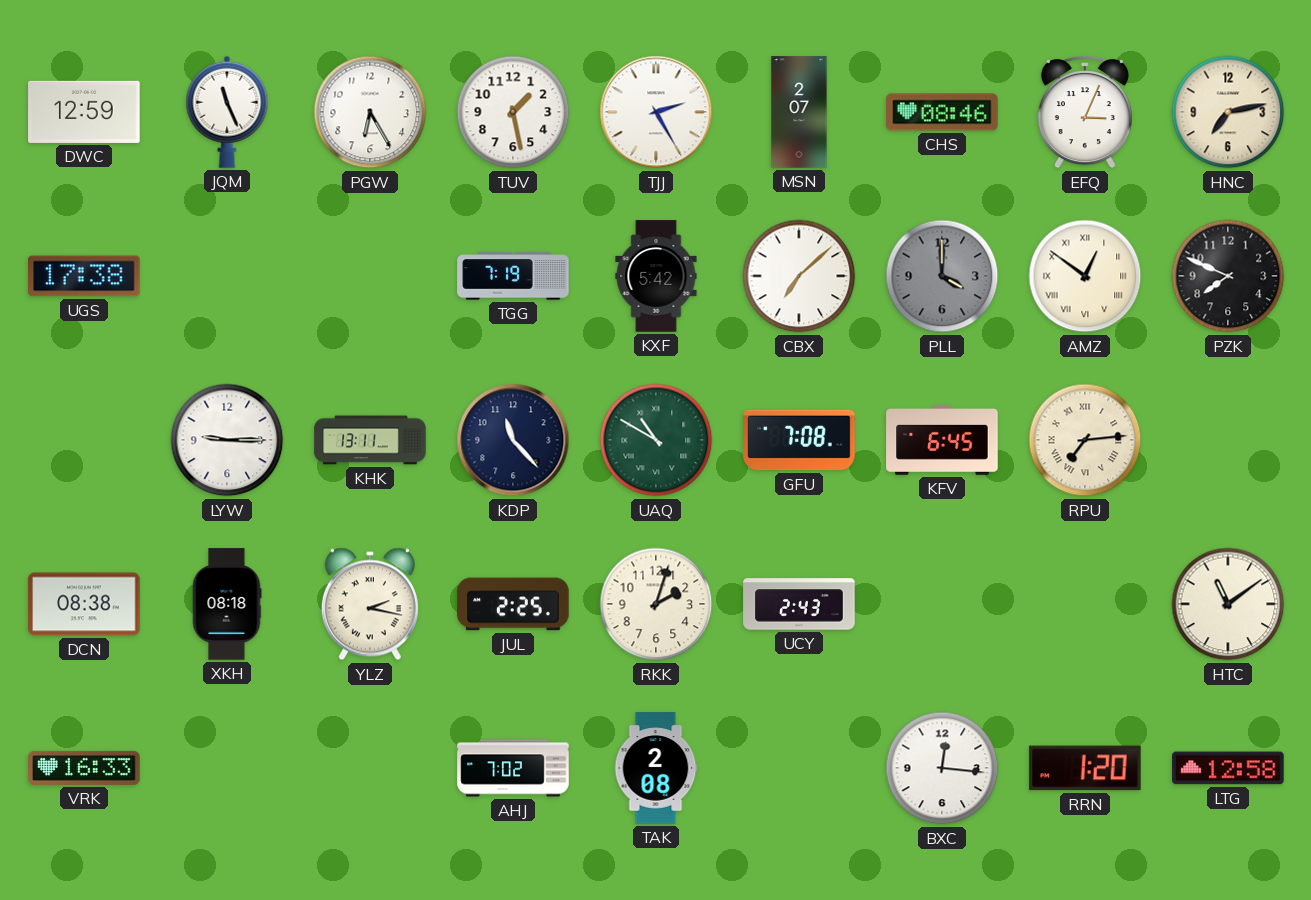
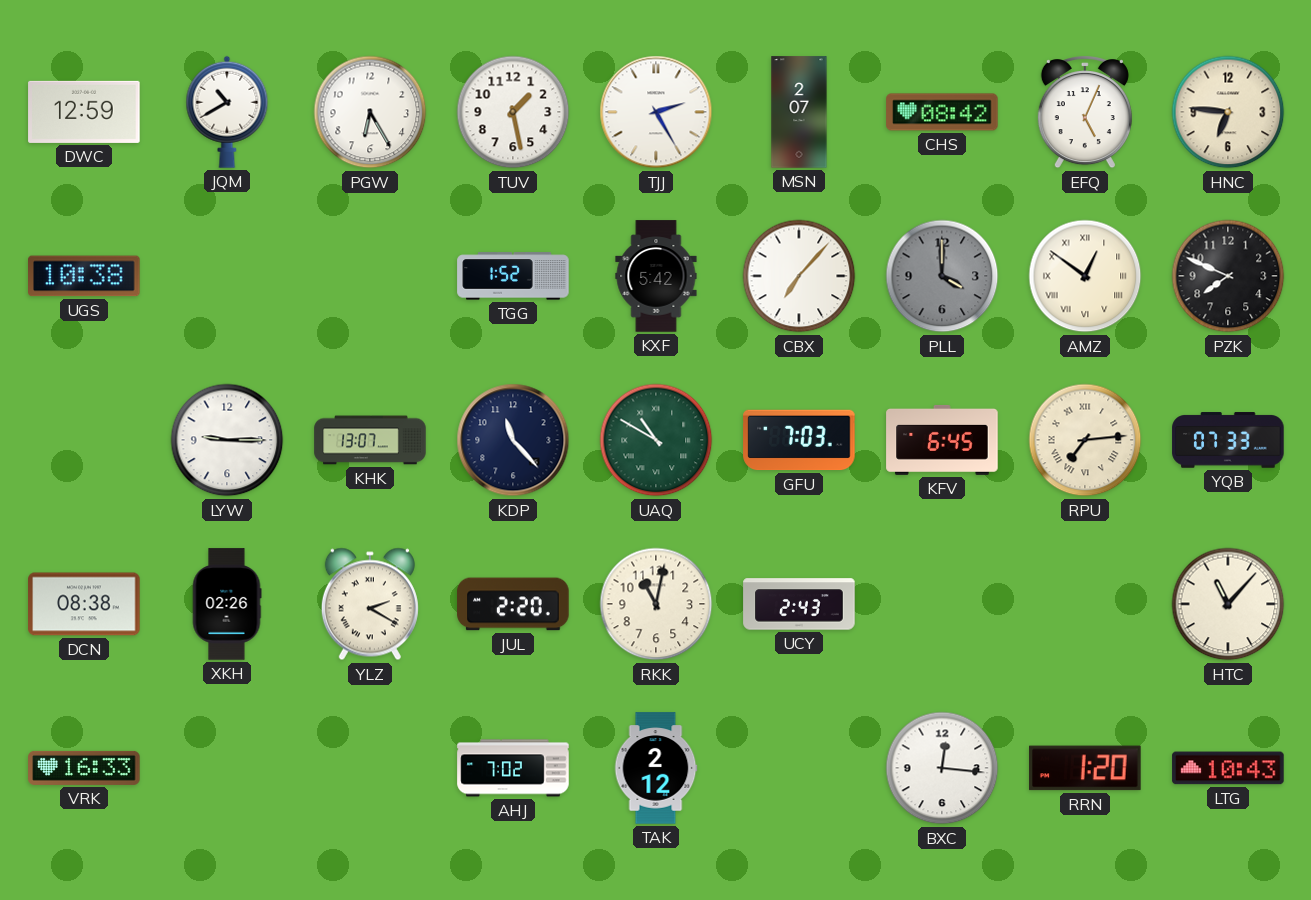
JQM: 11:26 -> 10:40
CHS: 08:46 -> 08:42
EFQ: 3:04 -> 5:04
HNC: 7:13 -> 6:46
UGS: 17:38 -> 10:38
TGG: 7:19 -> 1:52
CBX: 7:08 -> 7:07
KHK: 13:11 -> 13:07
GFU: 7:08 -> 7:03
YQB: none -> 07:33
XKH: 08:18 -> 02:26
YLZ: 2:17 -> 2:20
JUL: 2:25 -> 2:20
RKK: 2:03 -> 11:02
HTC: 11:09 -> 11:07
TAK: 2:08 -> 2:12
LTG: 12:58 -> 10:43
